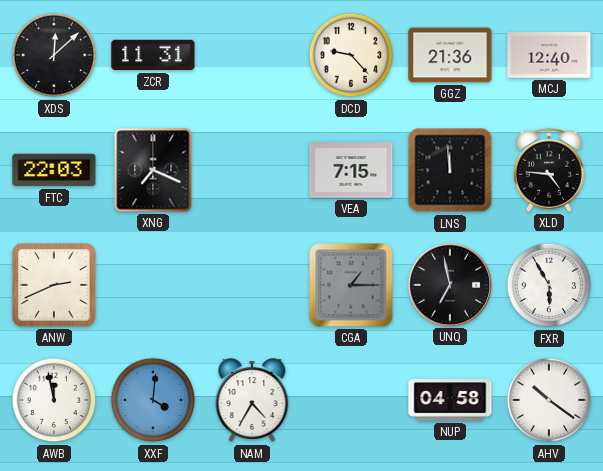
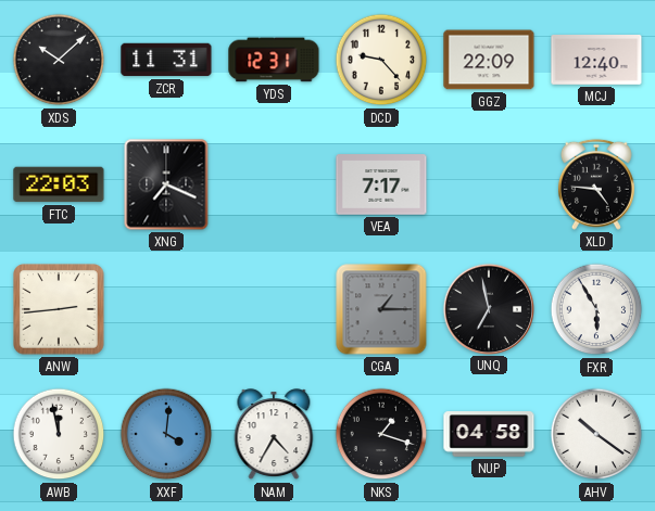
XDS: 12:08 -> 10:08
YDS: none -> 12:31
GGZ: 21:36 -> 22:09
VEA: 7:15 -> 7:17
LNS: 11:59 -> none
ANW: 2:41 -> 2:44
NKS: none -> 1:18
